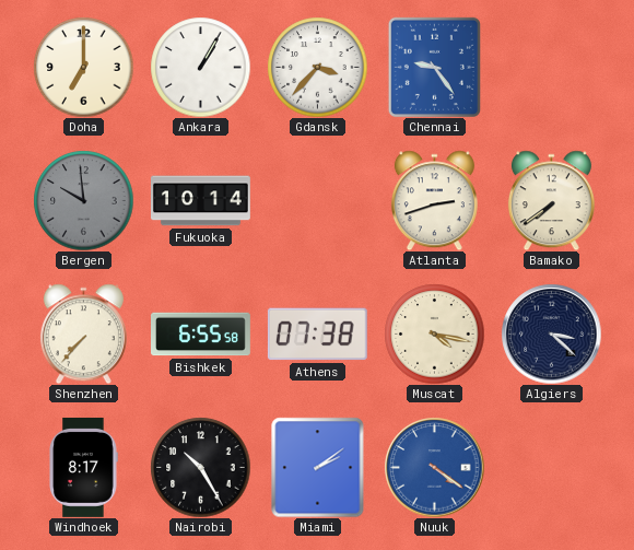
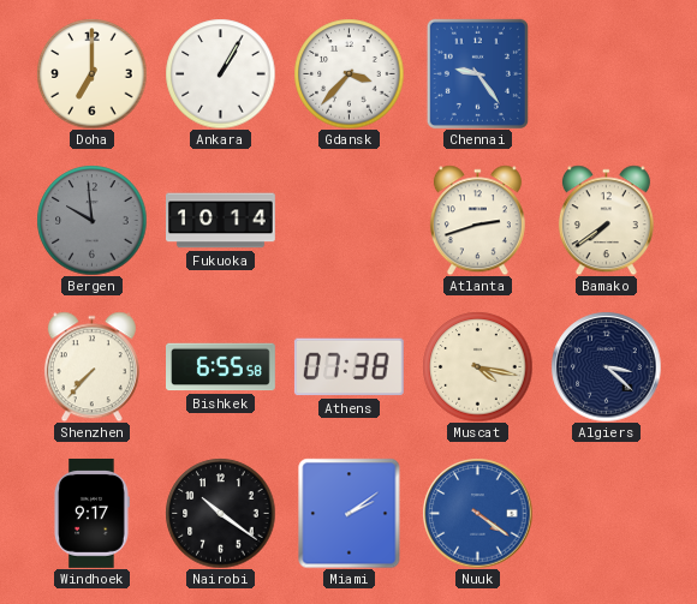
Windhoek: 8:17 -> 9:17
Nairobi: 10:25 -> 10:21
